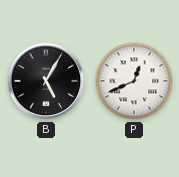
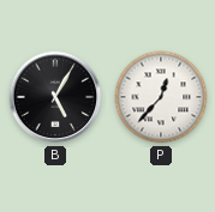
P: 12:41 -> 12:37
